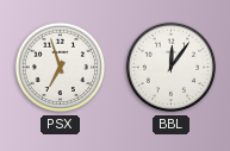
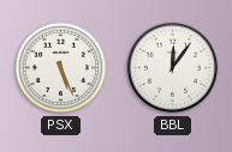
PSX: 6:57 -> 5:26
